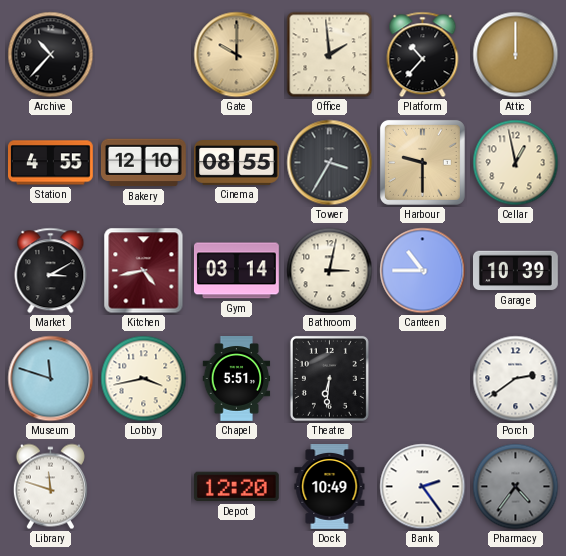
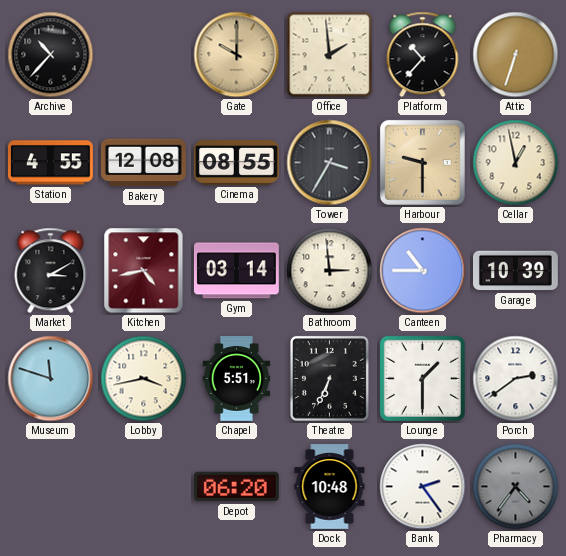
Attic: 12:00 -> 6:33
Bakery: 12:10 -> 12:08
Bathroom: 3:02 -> 2:59
Theatre: 6:31 -> 6:34
Lounge: none -> 1:30
Library: 11:48 -> none
Depot: 12:20 -> 06:20
Dock: 10:49 -> 10:48
